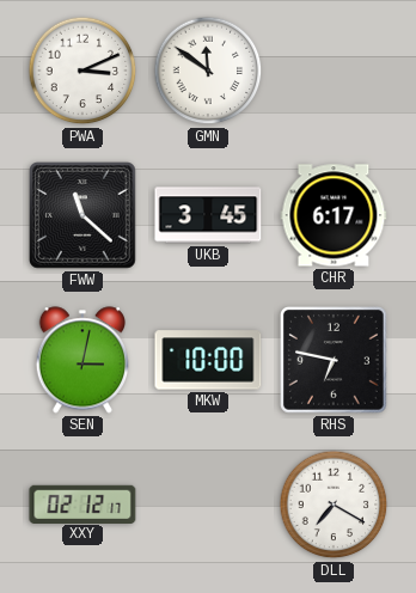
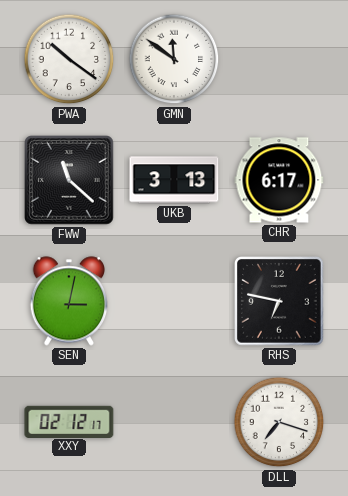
PWA: 3:11 -> 10:21
UKB: 3:45 -> 3:13
MKW: 10:00 -> none
DLL: 7:20 -> 7:18
